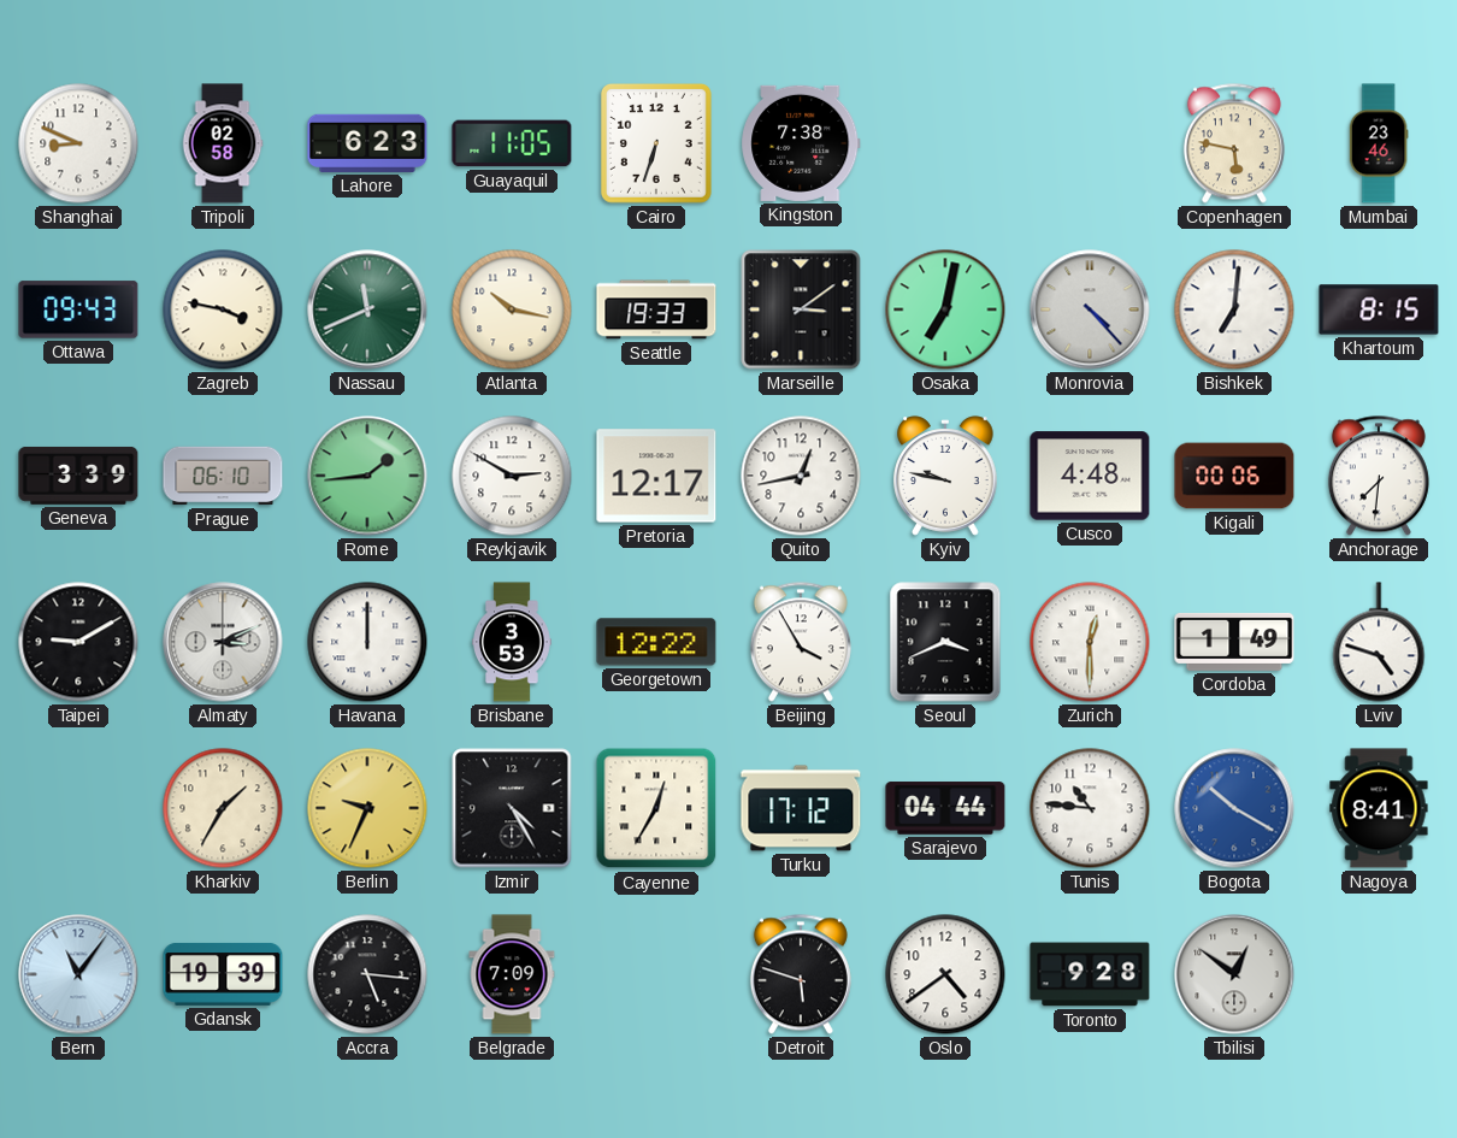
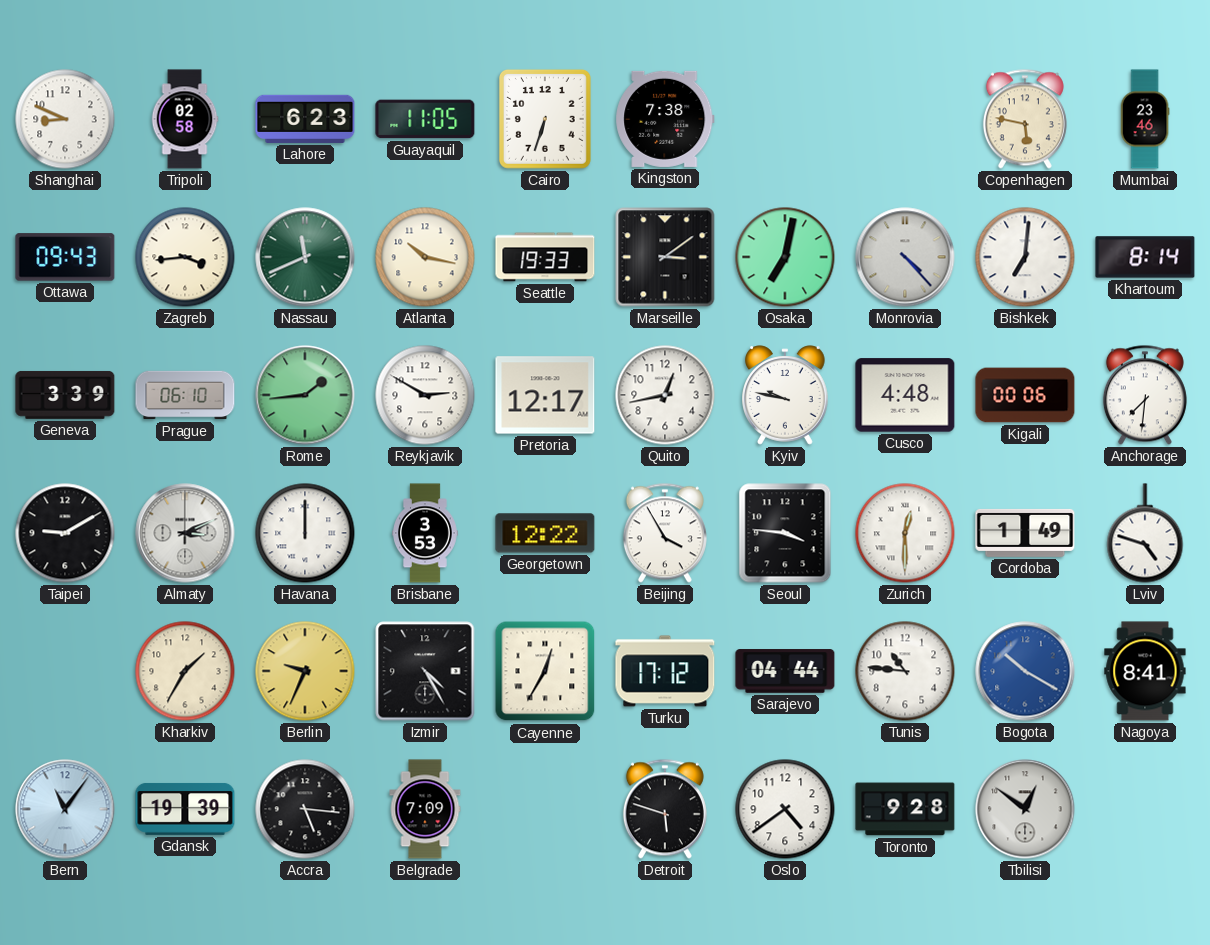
Zagreb: 3:47 -> 3:44
Khartoum: 8:15 -> 8:14
Seoul: 3:41 -> 3:46
